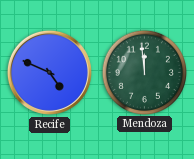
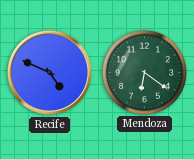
Mendoza: 11:59 -> 6:21
